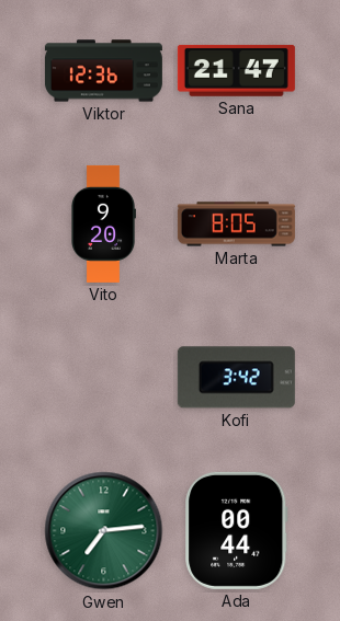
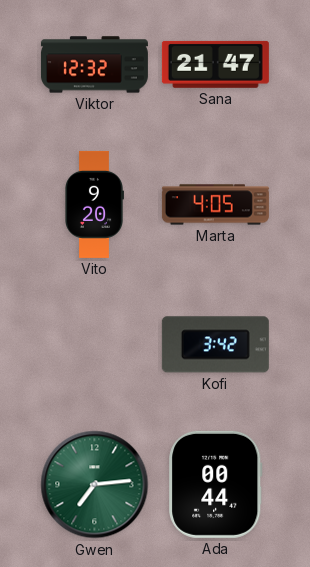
Viktor: 12:36 -> 12:32
Marta: 8:05 -> 4:05
